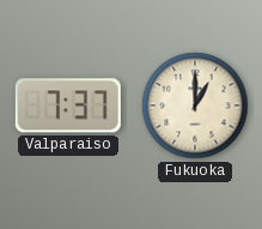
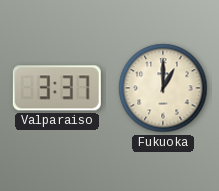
Valparaiso: 7:37 -> 3:37
